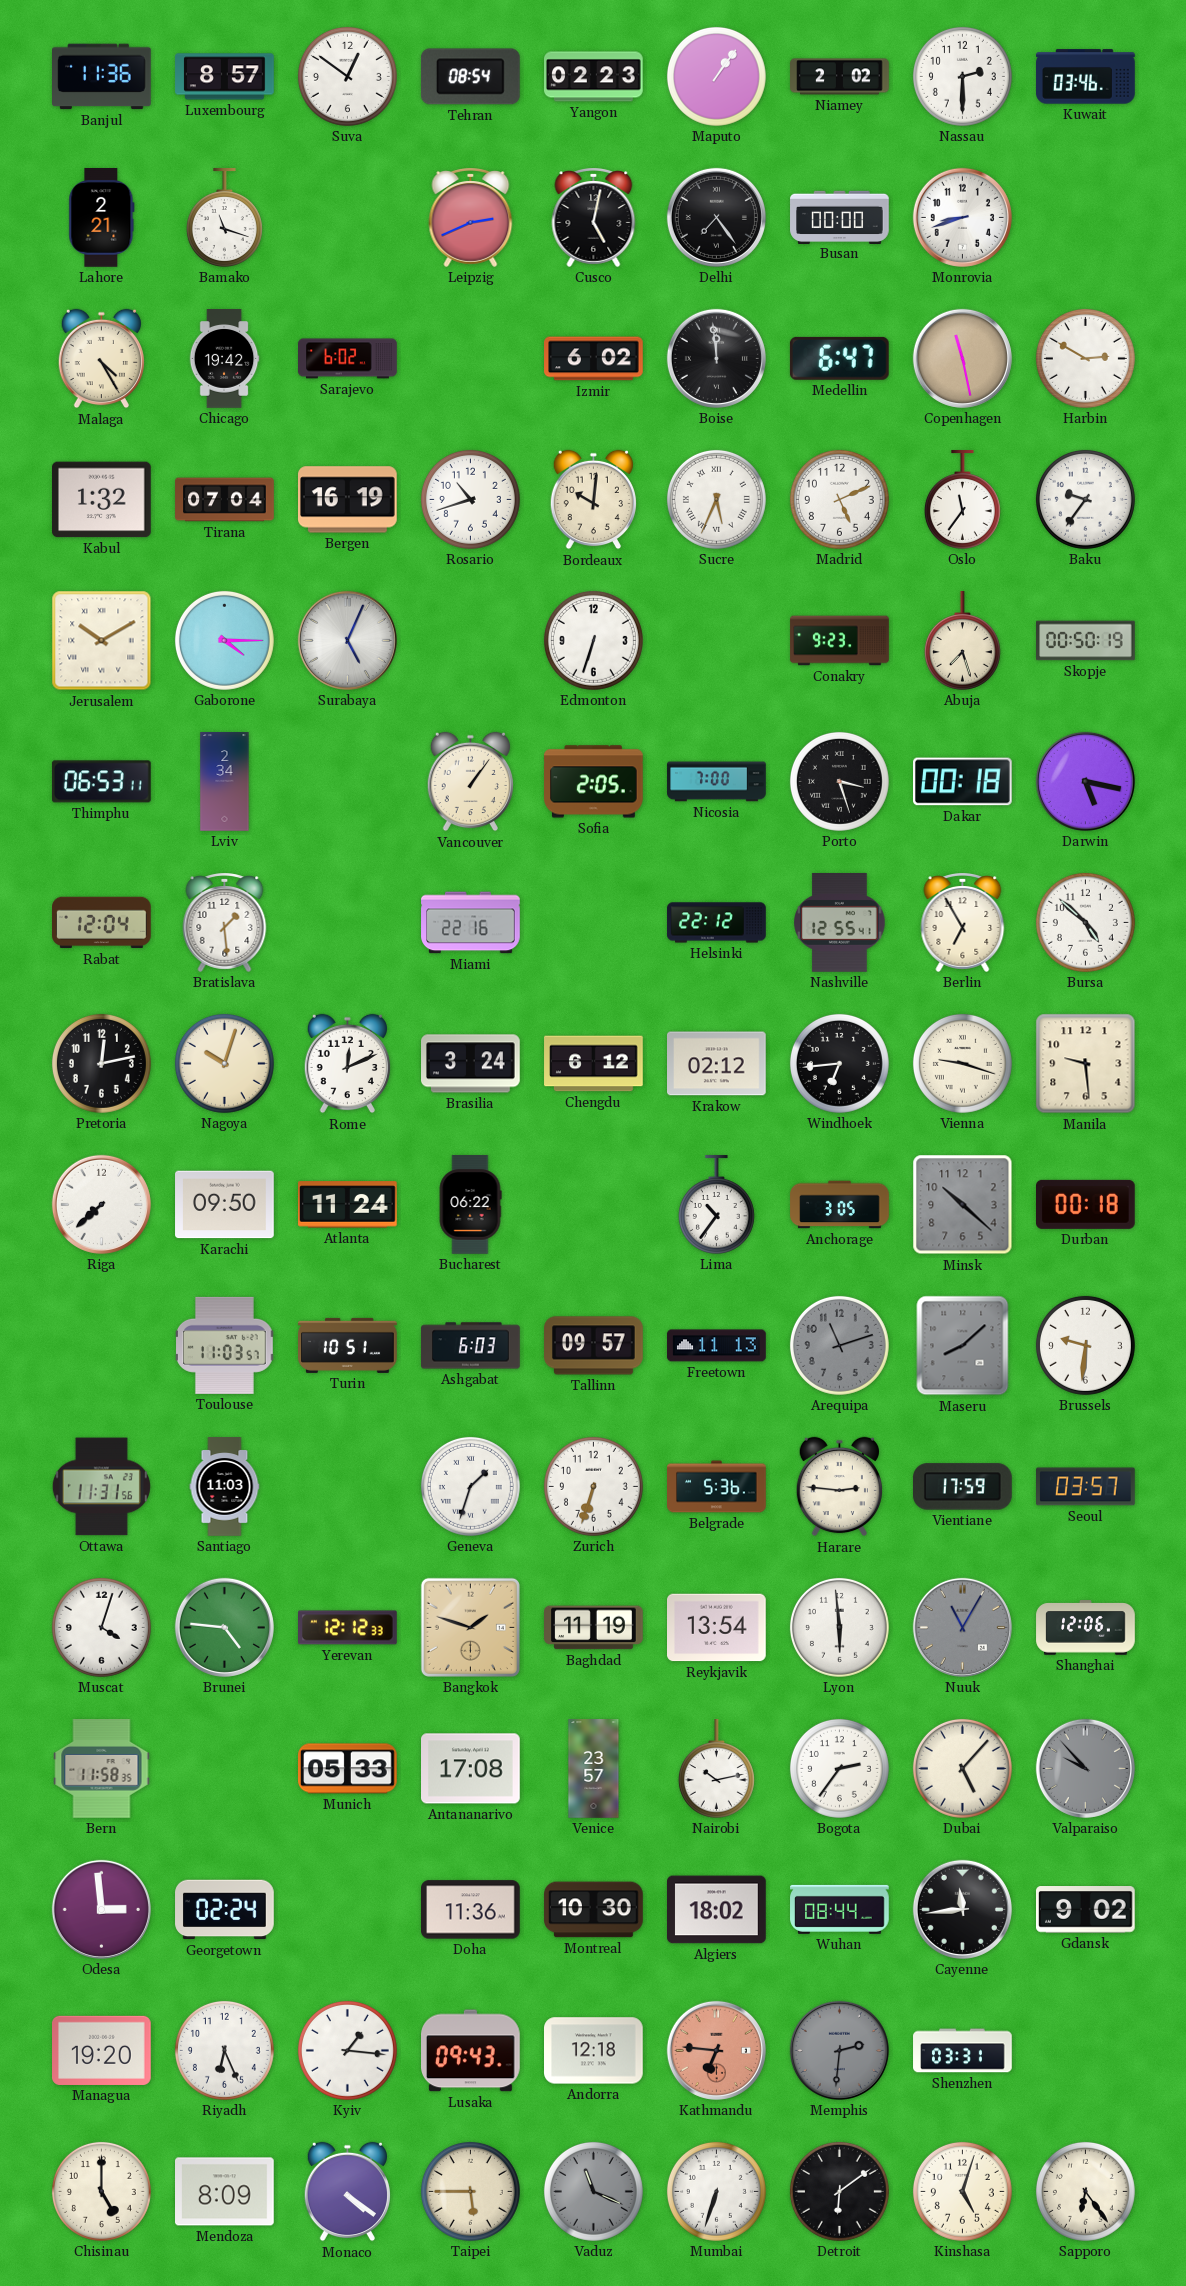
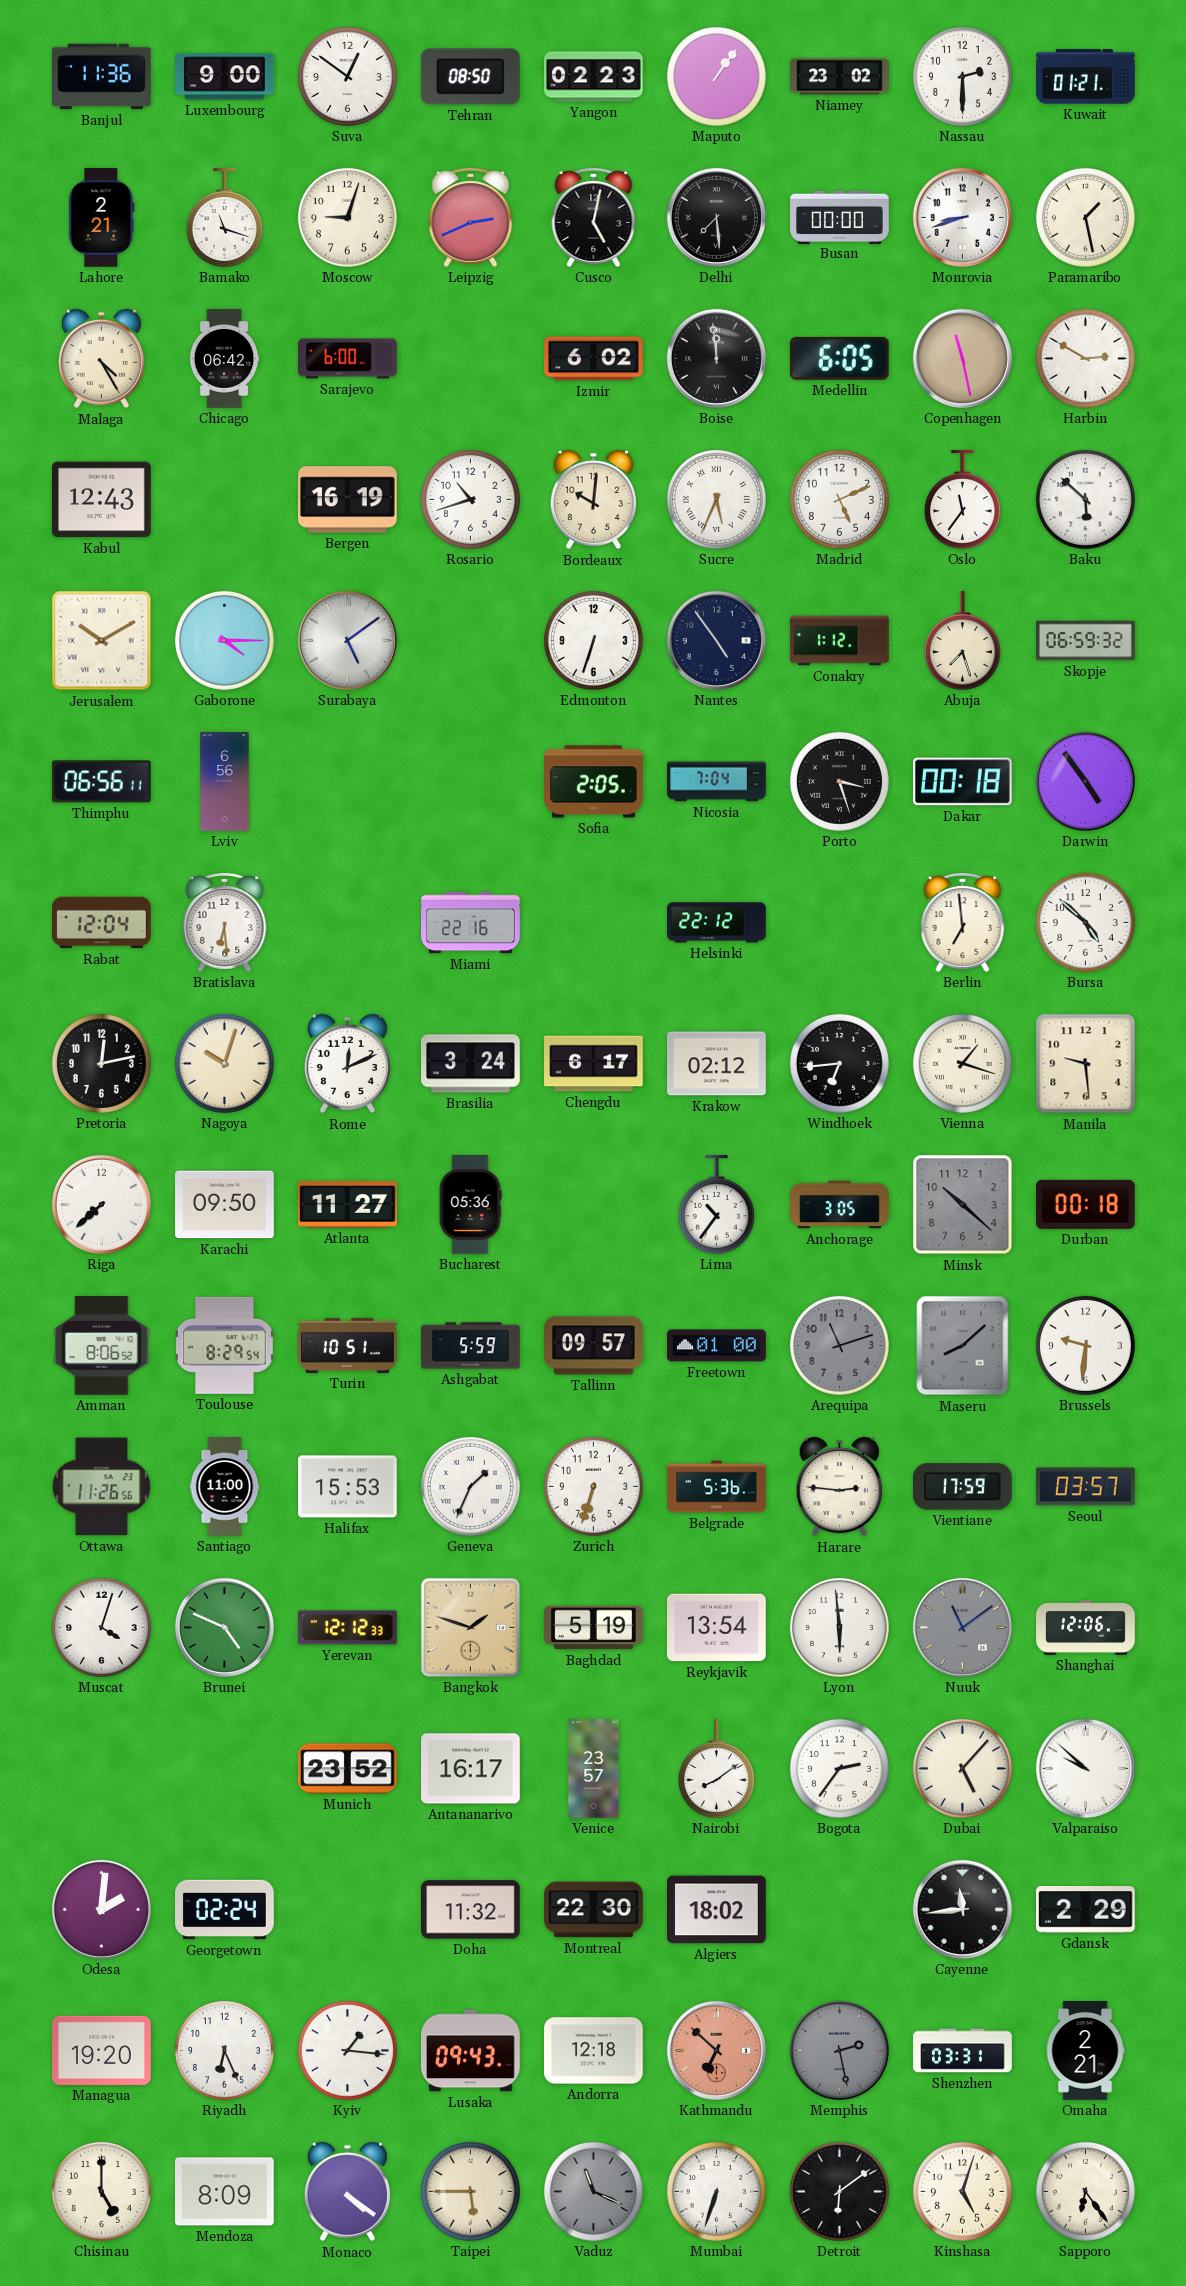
Luxembourg: 8:57 -> 9:00
Tehran: 08:54 -> 08:50
Niamey: 2:02 -> 23:02
Kuwait: 03:46 -> 01:21
Moscow: none -> 9:03
Delhi: 7:24 -> 7:29
Paramaribo: none -> 1:28
Chicago: 19:42 -> 06:42
Sarajevo: 6:02 -> 6:00
Medellin: 6:47 -> 6:05
Kabul: 1:32 -> 12:43
Tirana: 07:04 -> none
Baku: 9:36 -> 5:52
Surabaya: 5:04 -> 5:09
Nantes: none -> 4:54
Conakry: 9:23 -> 1:12
Skopje: 00:50 -> 06:59
Thimphu: 06:53 -> 06:56
Lviv: 2:34 -> 6:56
Vancouver: 1:06 -> none
Nicosia: 7:00 -> 7:04
Darwin: 5:17 -> 4:54
Bratislava: 1:29 -> 6:29
Nashville: 12:55 -> none
Berlin: 6:55 -> 6:59
Chengdu: 6:12 -> 6:17
Vienna: 9:18 -> 1:18
Atlanta: 11:24 -> 11:27
Bucharest: 06:22 -> 05:36
Amman: none -> 8:06
Toulouse: 11:03 -> 8:29
Ashgabat: 6:03 -> 5:59
Freetown: 11:13 -> 01:00
Ottawa: 11:31 -> 11:26
Santiago: 11:03 -> 11:00
Halifax: none -> 15:53
Geneva: 1:33 -> 1:34
Brunei: 4:46 -> 4:49
Baghdad: 11:19 -> 5:19
Nuuk: 11:05 -> 11:09
Bern: 11:58 -> none
Munich: 05:33 -> 23:52
Antananarivo: 17:08 -> 16:17
Nairobi: 10:13 -> 8:09
Valparaiso: 9:53 -> 9:52
Valparaiso dial: grey -> white
Odesa: 2:59 -> 2:01
Doha: 11:36 -> 11:32
Montreal: 10:30 -> 22:30
Wuhan: 08:44 -> none
Gdansk: 9:02 -> 2:29
Kathmandu: 6:46 -> 6:52
Memphis: 2:31 -> 2:28
Omaha: none -> 2:21
